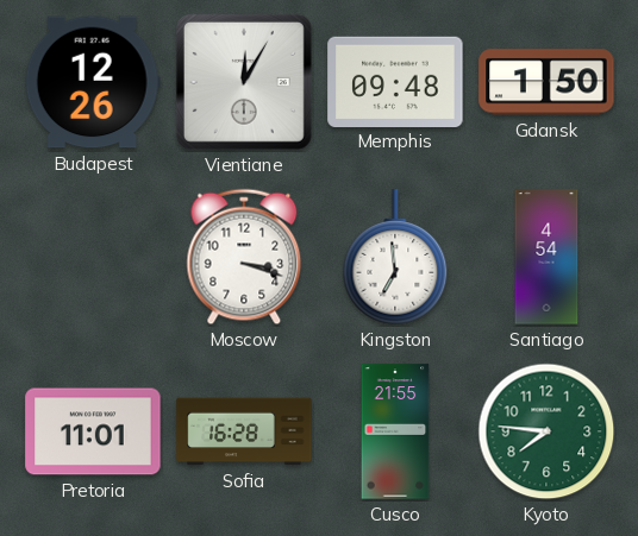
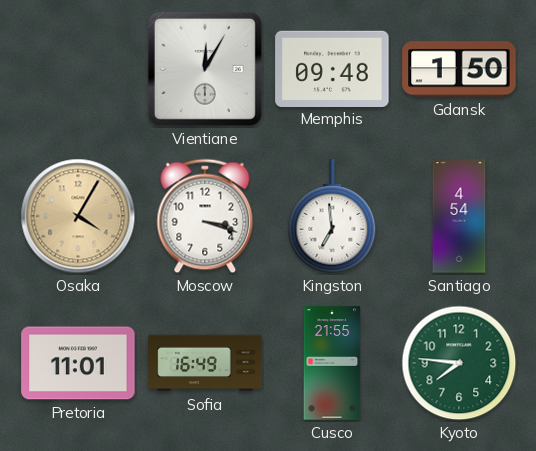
Budapest: 12:26 -> none
Osaka: none -> 4:05
Sofia: 16:28 -> 16:49
